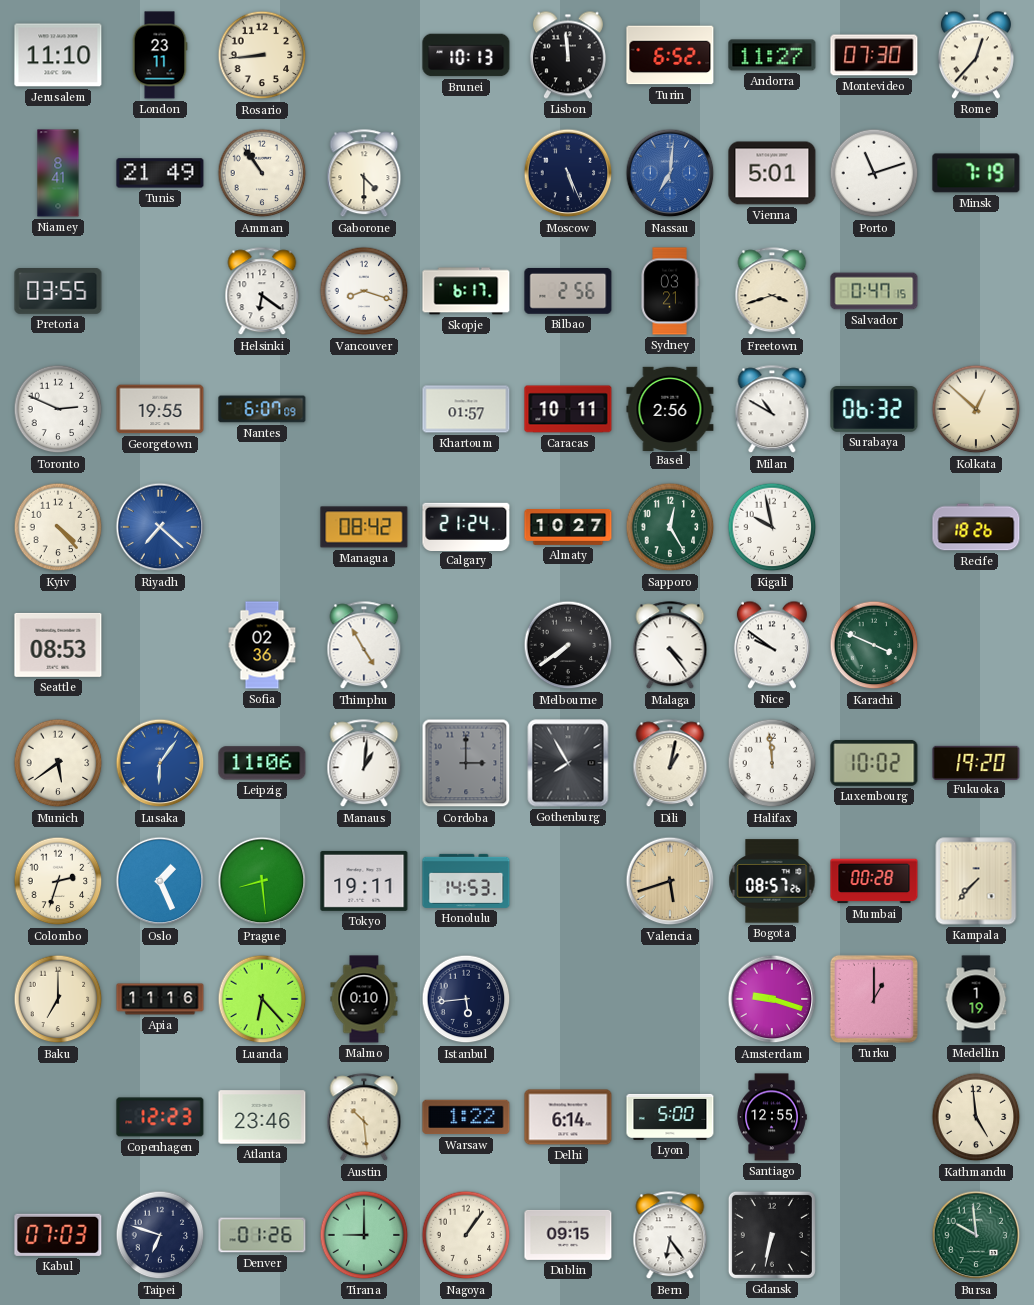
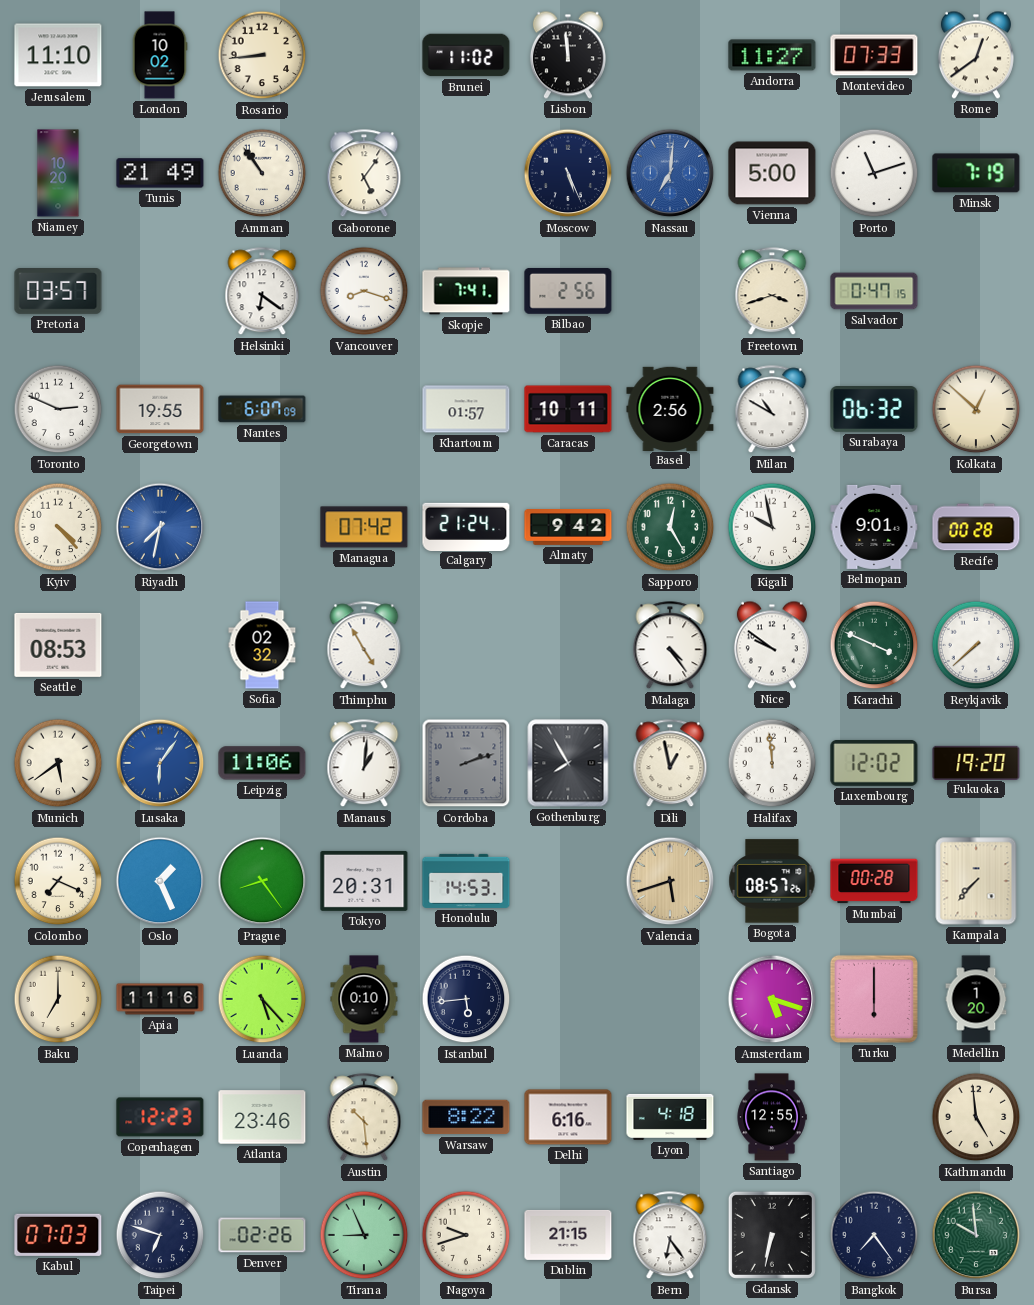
London: 23:11 -> 10:02
Brunei: 10:13 -> 11:02
Turin: 6:52 -> none
Montevideo: 07:30 -> 07:33
Rome: 12:37 -> 12:39
Niamey: 8:41 -> 10:20
Gaborone: 4:30 -> 5:06
Vienna: 5:01 -> 5:00
Pretoria: 03:55 -> 03:57
Skopje: 6:17 -> 7:41
Sydney: 03:21 -> none
Riyadh: 7:22 -> 7:32
Managua: 08:42 -> 07:42
Almaty: 10:27 -> 9:42
Belmopan: none -> 9:01
Recife: 18:26 -> 00:28
Sofia: 02:36 -> 02:32
Melbourne: 7:39 -> none
Reykjavik: none -> 7:38
Cordoba: 3:00 -> 2:12
Dili: 1:02 -> 12:58
Luxembourg: 10:02 -> 12:02
Colombo: 2:33 -> 7:19
Prague: 8:29 -> 8:24
Tokyo: 19:11 -> 20:31
Luanda: 6:23 -> 5:23
Amsterdam: 9:18 -> 5:18
Turku: 1:00 -> 6:00
Medellin: 1:19 -> 1:20
Warsaw: 1:22 -> 8:22
Delhi: 6:14 -> 6:16
Lyon: 5:00 -> 4:18
Denver: 01:26 -> 02:26
Tirana: 9:00 -> 8:56
Nagoya: 1:06 -> 9:42
Dublin: 09:15 -> 21:15
Bangkok: none -> 7:24
